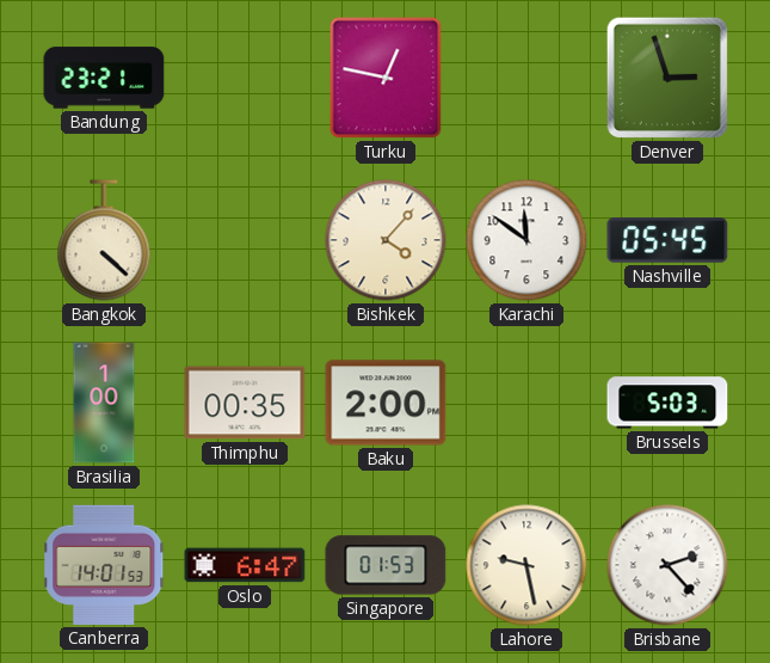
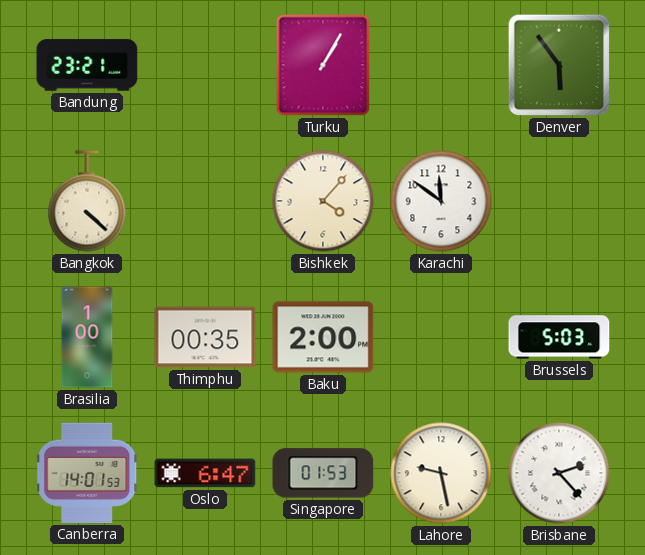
Turku: 12:47 -> 1:05
Denver: 2:57 -> 5:54
Nashville: 05:45 -> none
